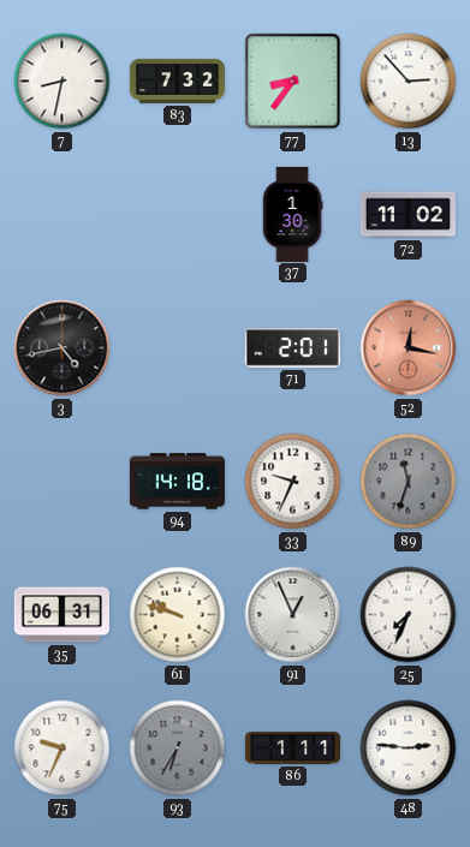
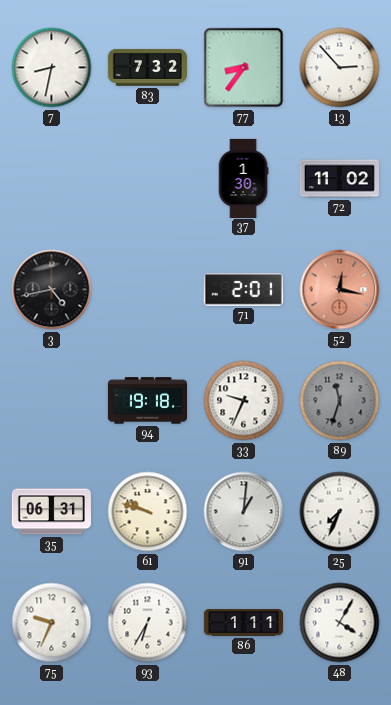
94: 14:18 -> 19:18
91: 12:56 -> 1:01
93 dial: grey -> white
48: 2:46 -> 4:05
